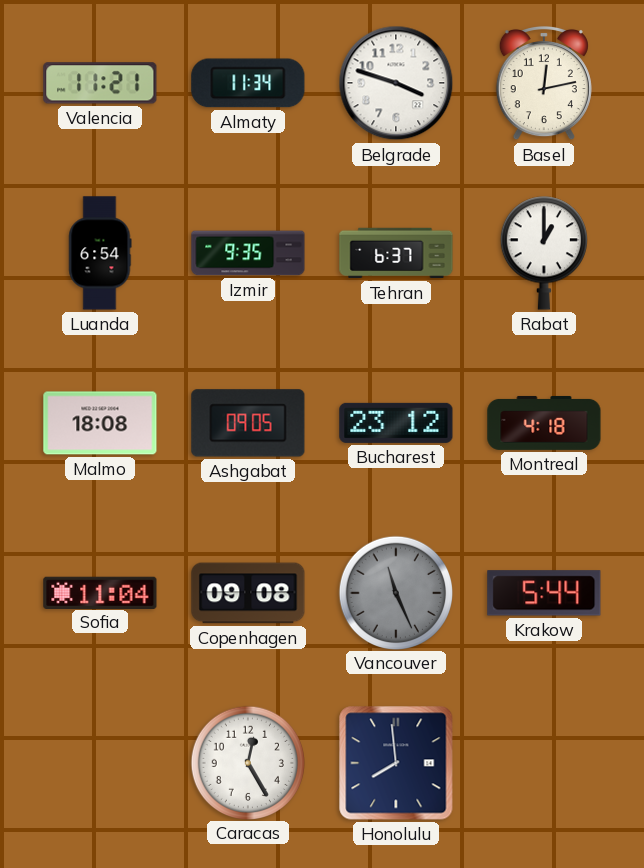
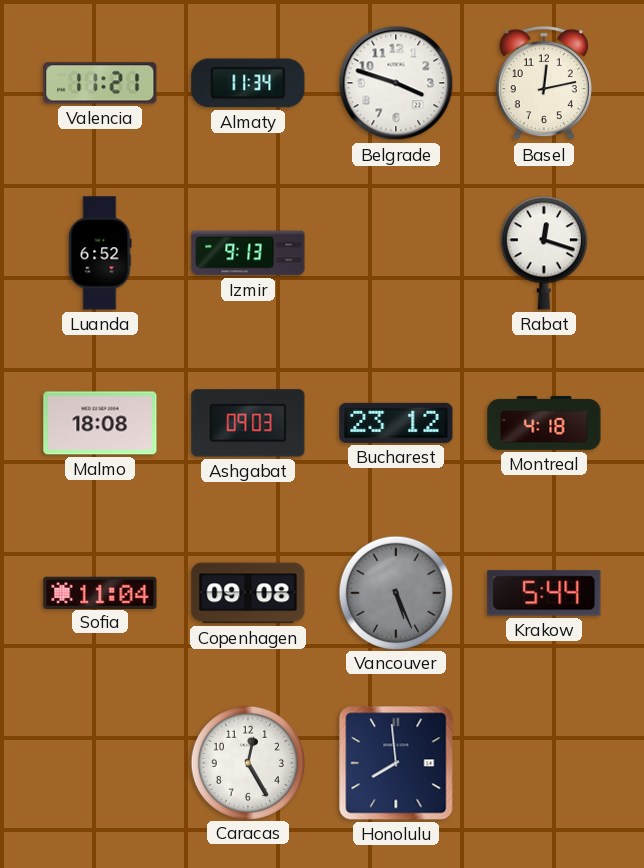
Luanda: 6:54 -> 6:52
Izmir: 9:35 -> 9:13
Tehran: 6:37 -> none
Rabat: 1:00 -> 12:18
Ashgabat: 09:05 -> 09:03
Vancouver: 11:26 -> 5:26
